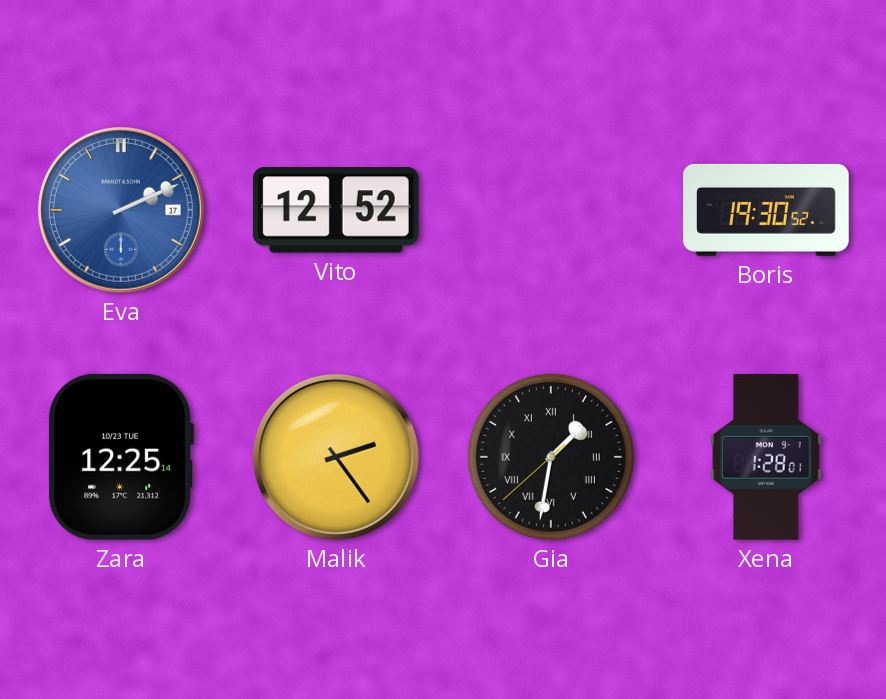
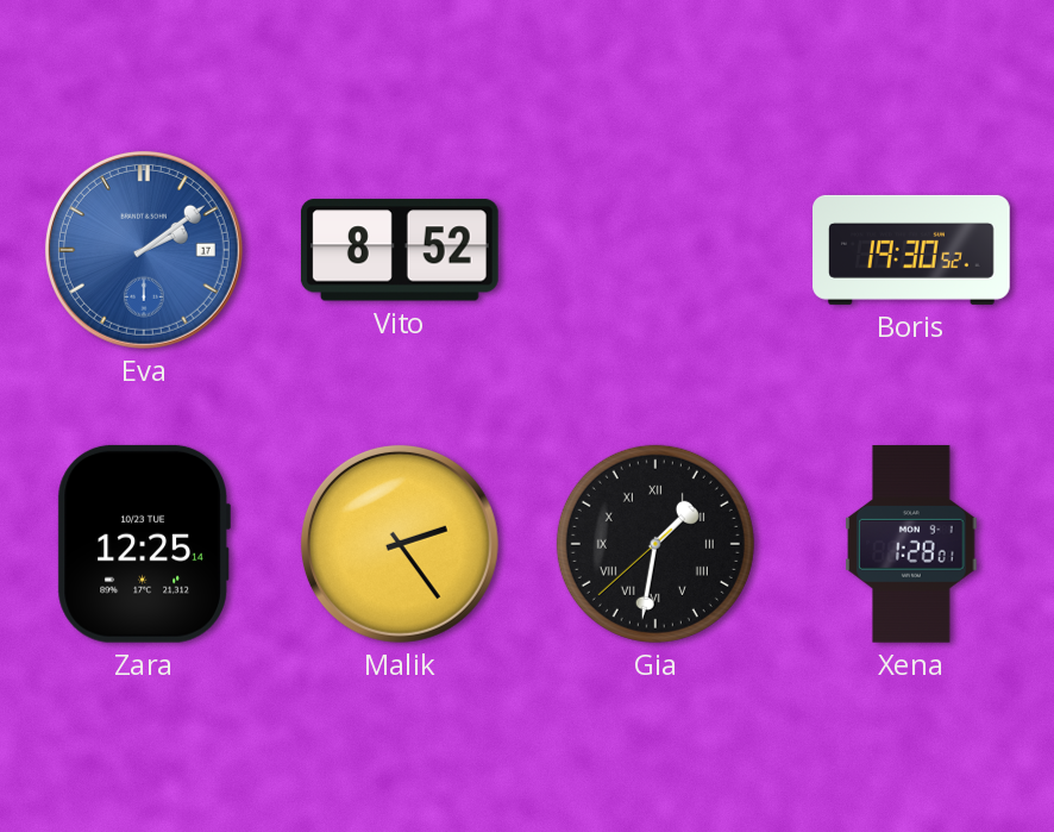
Eva: 2:11 -> 2:09
Vito: 12:52 -> 8:52
